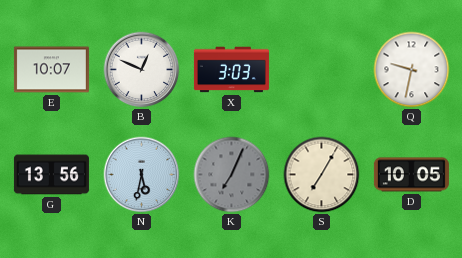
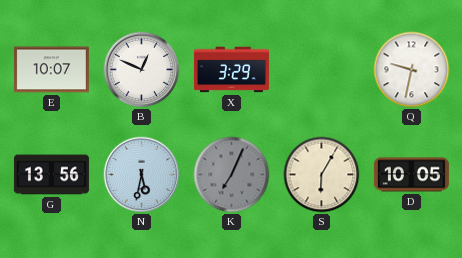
X: 3:03 -> 3:29
S: 7:05 -> 6:05
